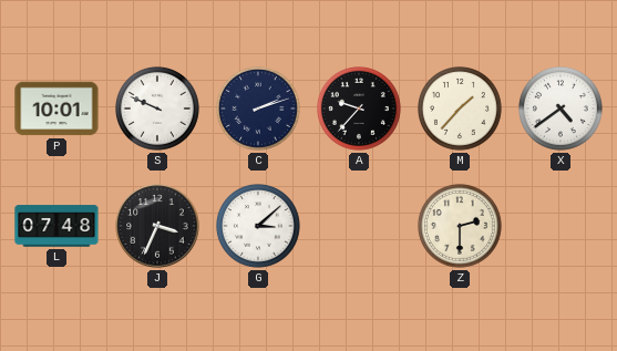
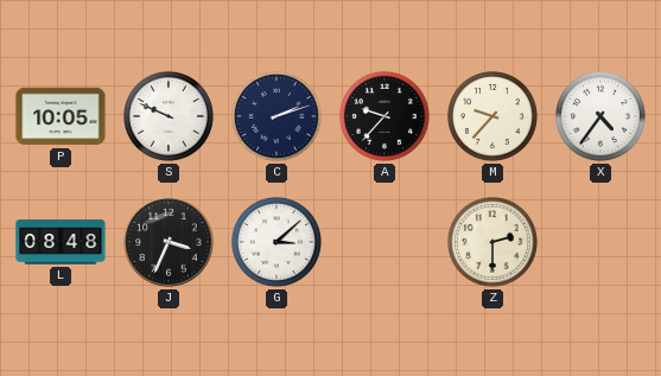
P: 10:01 -> 10:05
M: 1:37 -> 9:37
X: 4:39 -> 4:36
L: 07:48 -> 08:48
